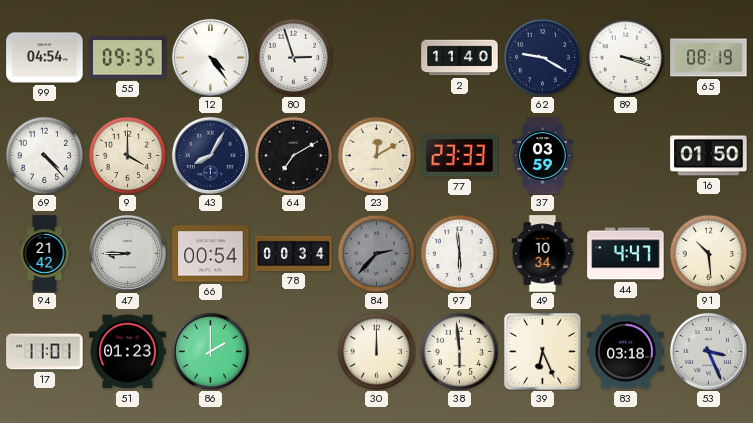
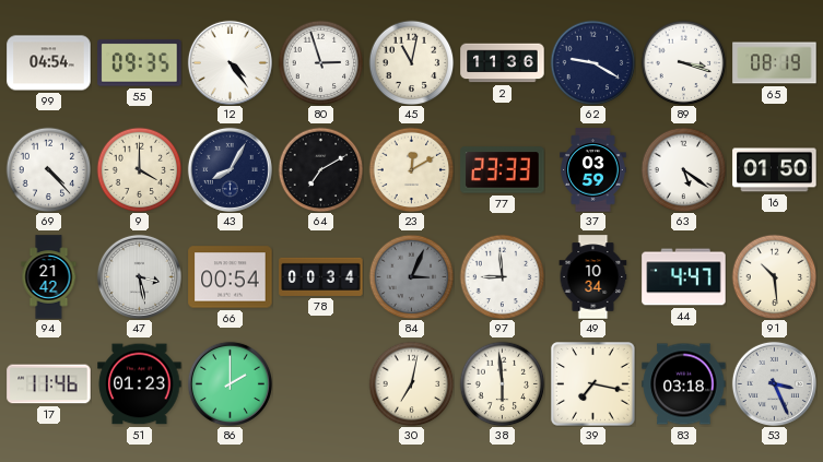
45: none -> 11:02
2: 11:40 -> 11:36
63: none -> 5:21
47: 8:45 -> 3:28
84: 2:37 -> 3:04
97: 5:59 -> 8:59
17: 11:01 -> 11:46
30: 12:00 -> 7:02
39: 6:26 -> 7:17
